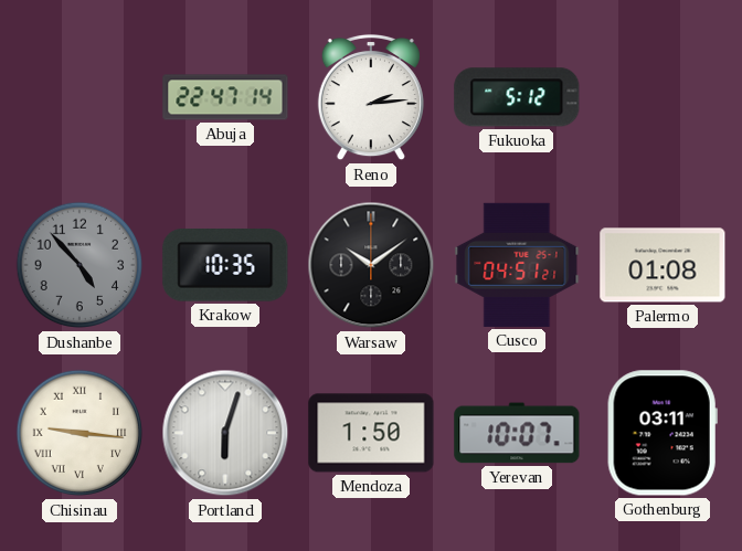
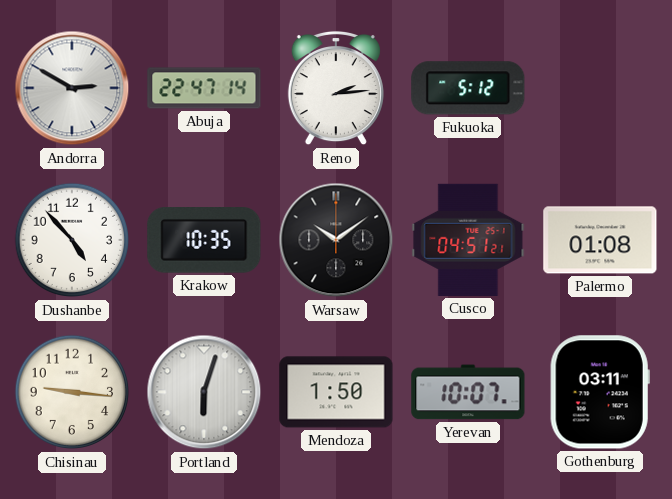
Andorra: none -> 2:50
Dushanbe dial: grey -> white
Chisinau numerals: Roman -> Arabic
